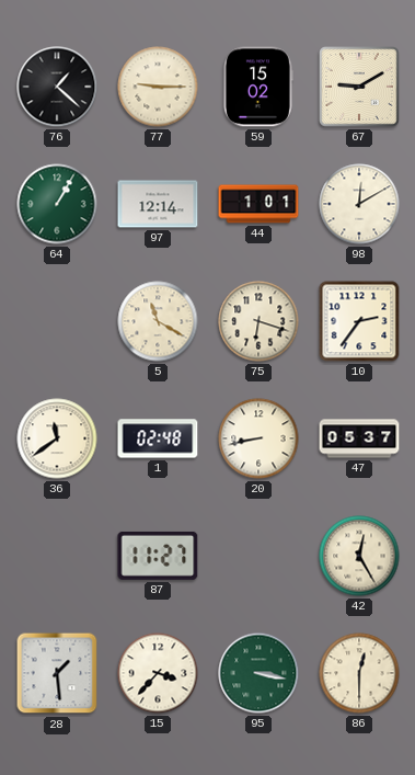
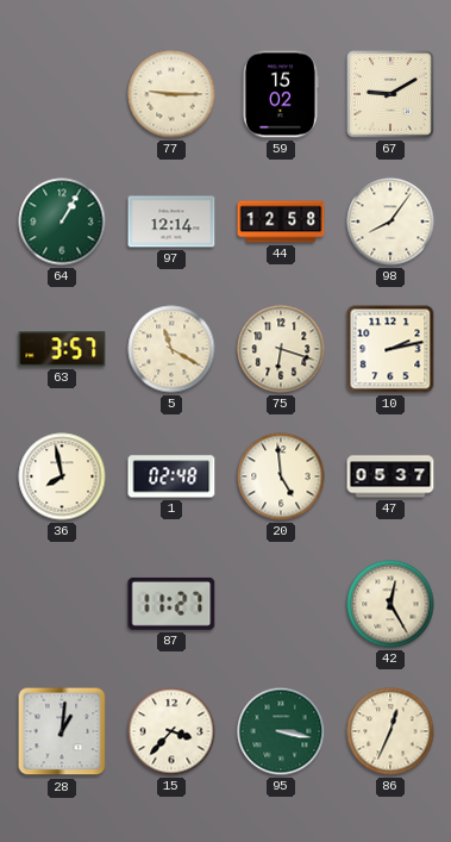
76: 1:22 -> none
44: 1:01 -> 12:58
98: 12:10 -> 8:06
63: none -> 3:57
10: 2:36 -> 2:13
36: 11:39 -> 7:58
20: 8:43 -> 4:59
28: 1:29 -> 1:01
86: 12:30 -> 12:34
